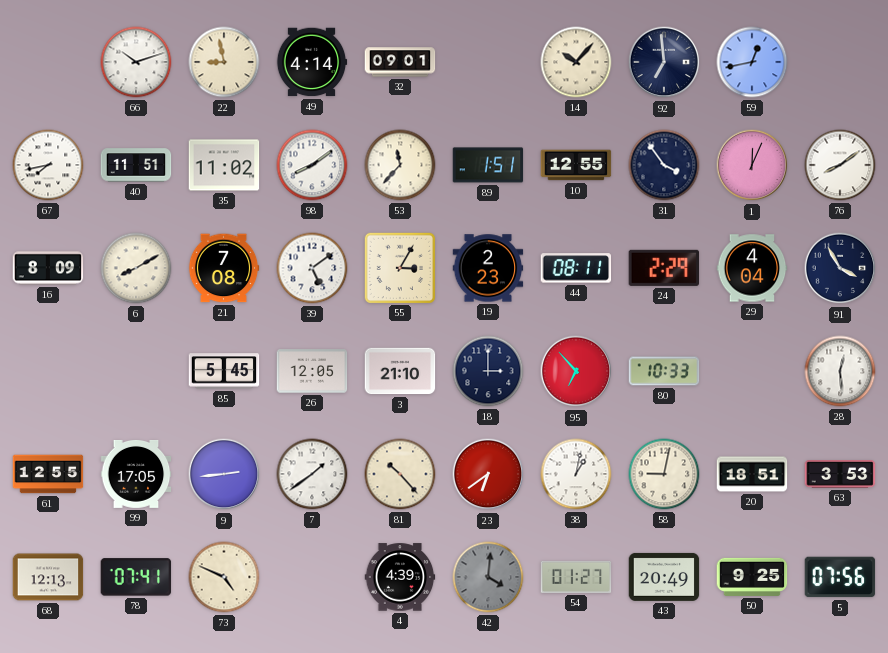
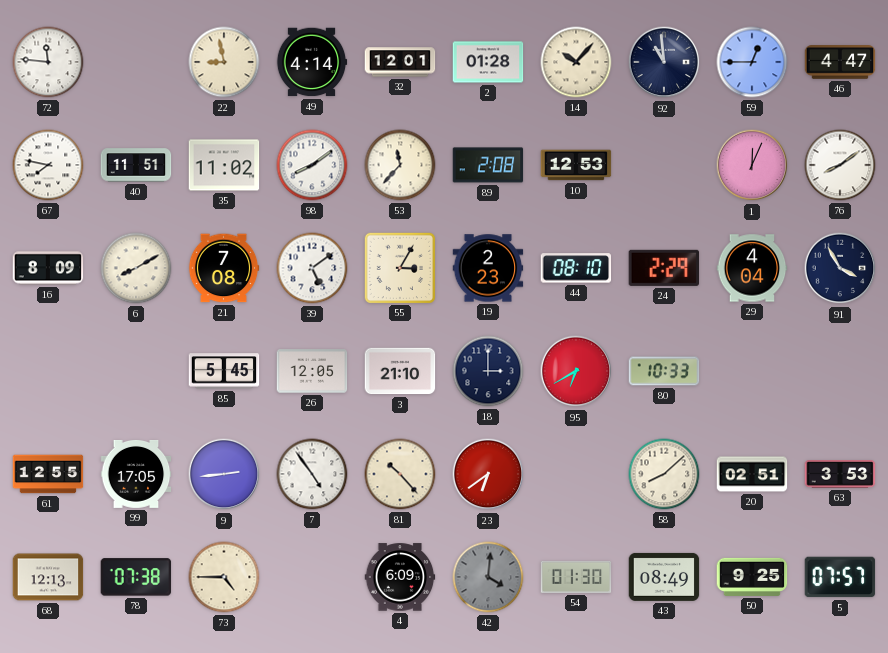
72: none -> 11:46
66: 10:12 -> none
32: 09:01 -> 12:01
2: none -> 01:28
92: 6:59 -> 10:59
59: 12:43 -> 12:45
46: none -> 4:47
67: 7:43 -> 7:47
89: 1:51 -> 2:08
10: 12:55 -> 12:53
31: 3:54 -> none
44: 08:11 -> 08:10
95: 6:53 -> 6:40
28: 12:29 -> none
7: 1:39 -> 4:54
38: 1:02 -> none
58: 9:02 -> 8:08
20: 18:51 -> 02:51
78: 07:41 -> 07:38
73: 4:49 -> 4:45
4: 4:39 -> 6:09
54: 01:27 -> 01:30
43: 20:49 -> 08:49
5: 07:56 -> 07:57
